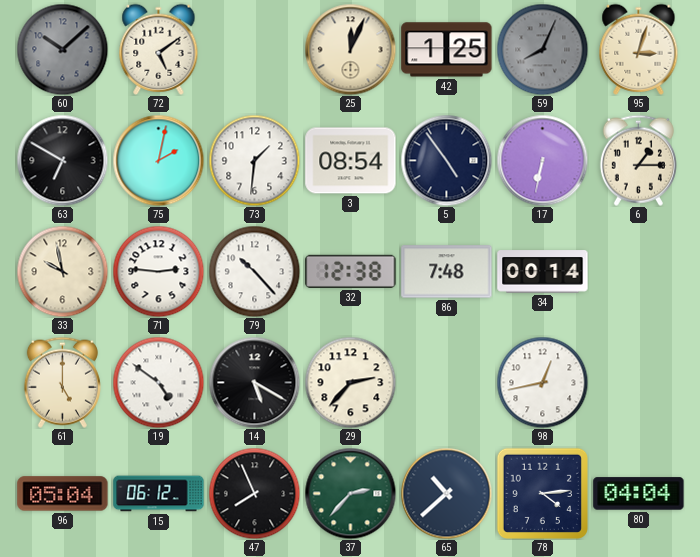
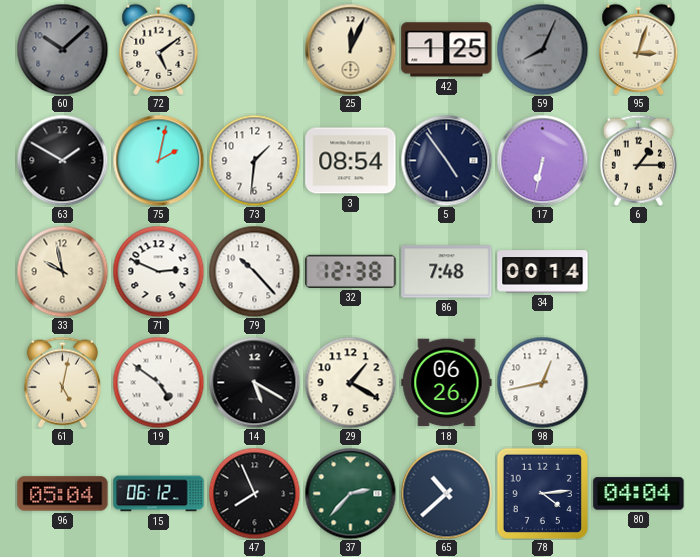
63: 6:50 -> 1:50
71: 2:46 -> 2:49
61: 5:00 -> 5:02
29: 2:37 -> 1:20
18: none -> 06:26
